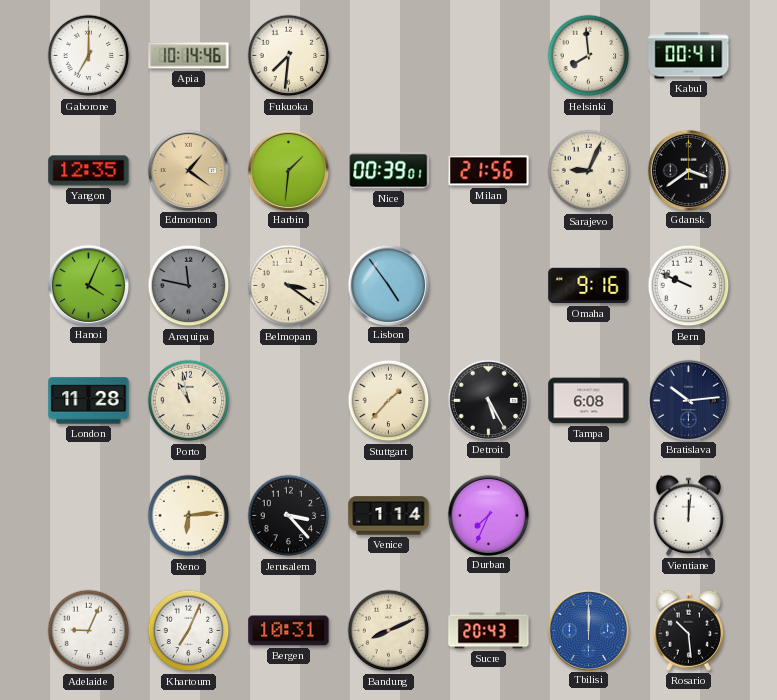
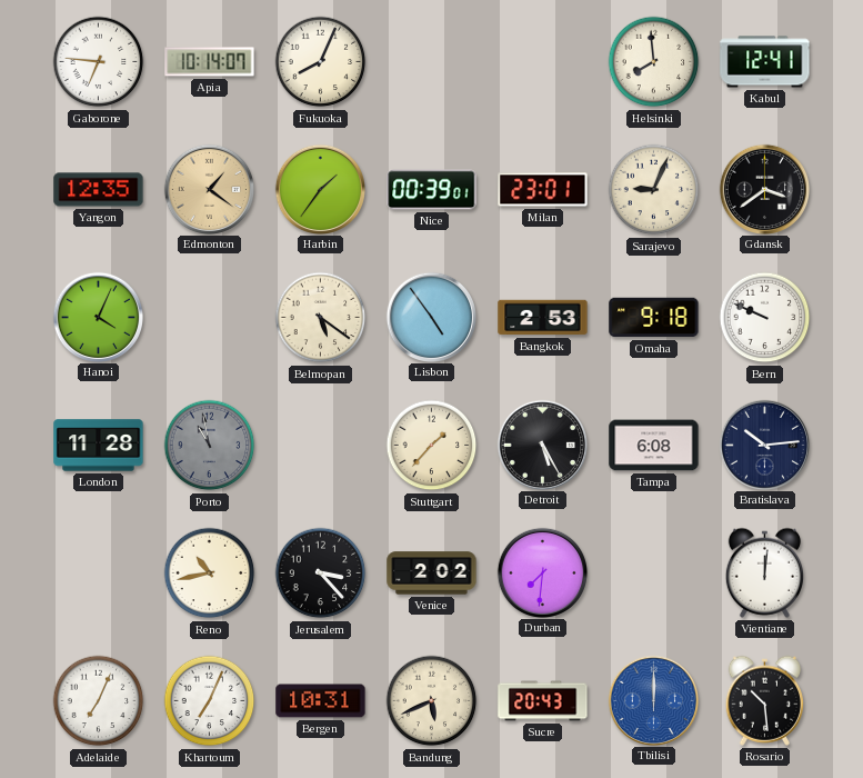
Gaborone: 7:00 -> 6:46
Apia: 10:14:46 -> 10:14:07
Fukuoka: 7:31 -> 8:04
Kabul: 00:41 -> 12:41
Harbin: 1:31 -> 1:36
Milan: 21:56 -> 23:01
Arequipa: 11:47 -> none
Belmopan: 3:21 -> 5:21
Bangkok: none -> 2:53
Omaha: 9:16 -> 9:18
Porto dial: cream -> grey
Reno: 6:14 -> 10:43
Venice: 1:14 -> 2:02
Durban: 7:34 -> 7:31
Adelaide: 9:04 -> 7:04
Bandung: 8:11 -> 5:41
